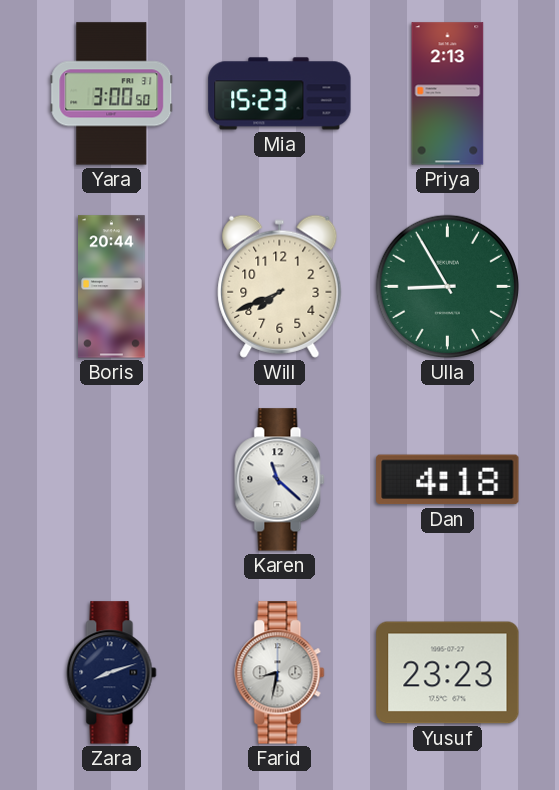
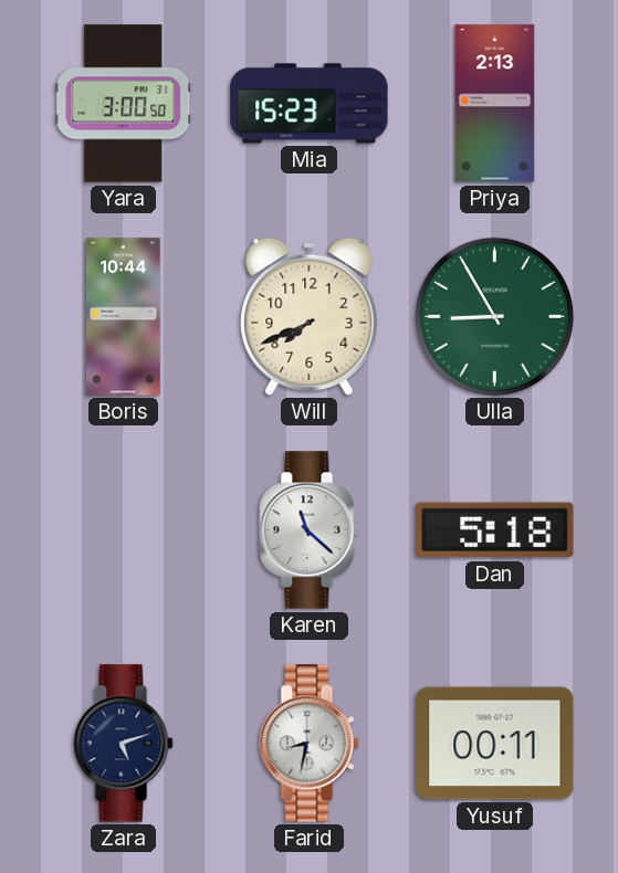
Boris: 20:44 -> 10:44
Dan: 4:18 -> 5:18
Zara: 8:12 -> 5:12
Yusuf: 23:23 -> 00:11
